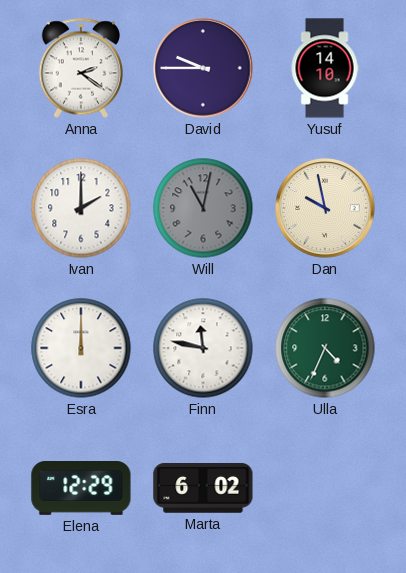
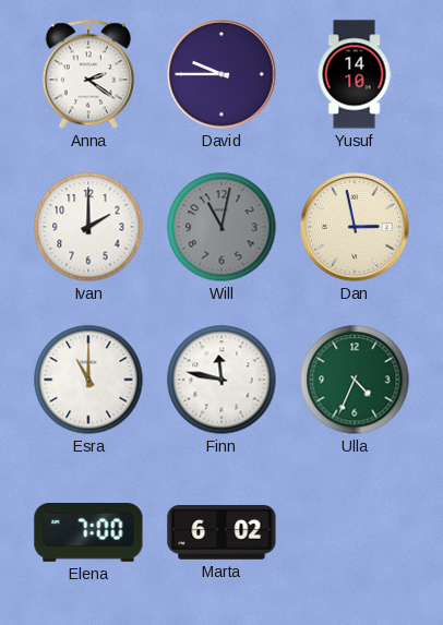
Dan: 9:58 -> 2:58
Esra: 12:00 -> 11:00
Elena: 12:29 -> 7:00
